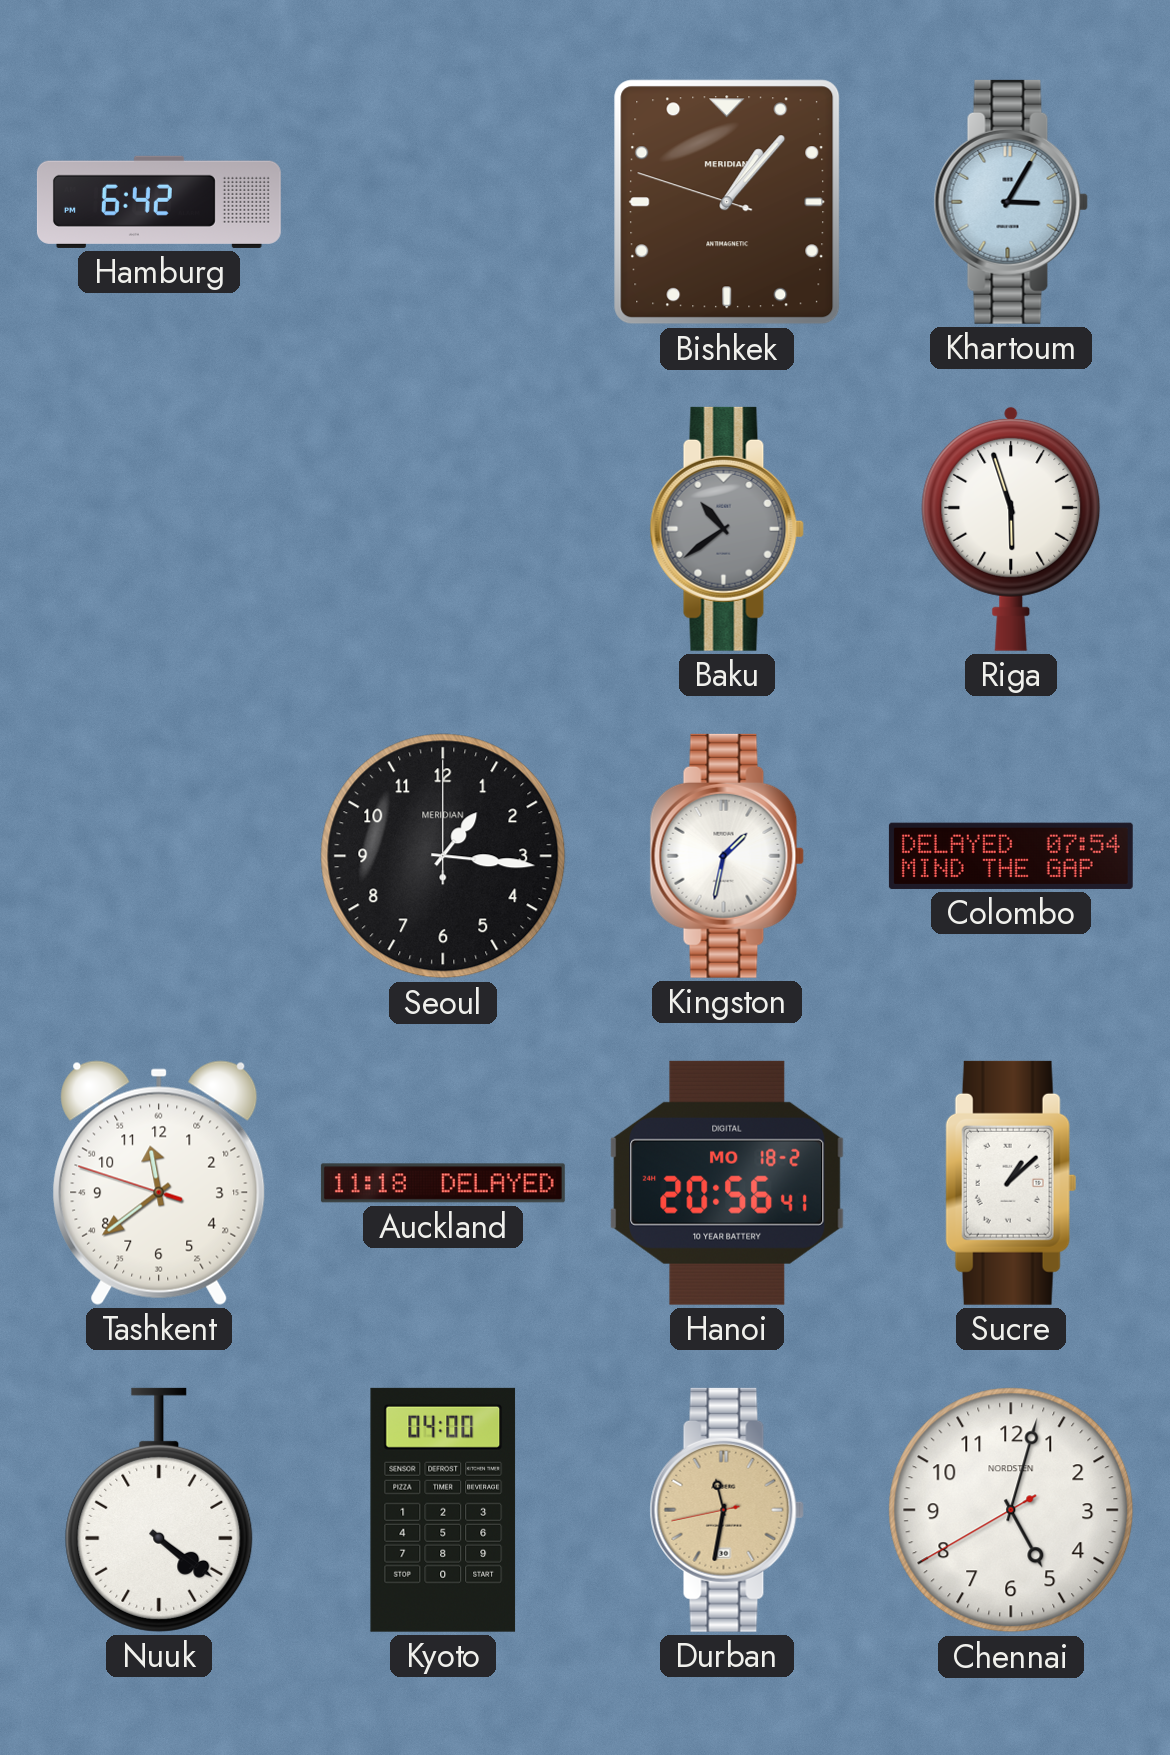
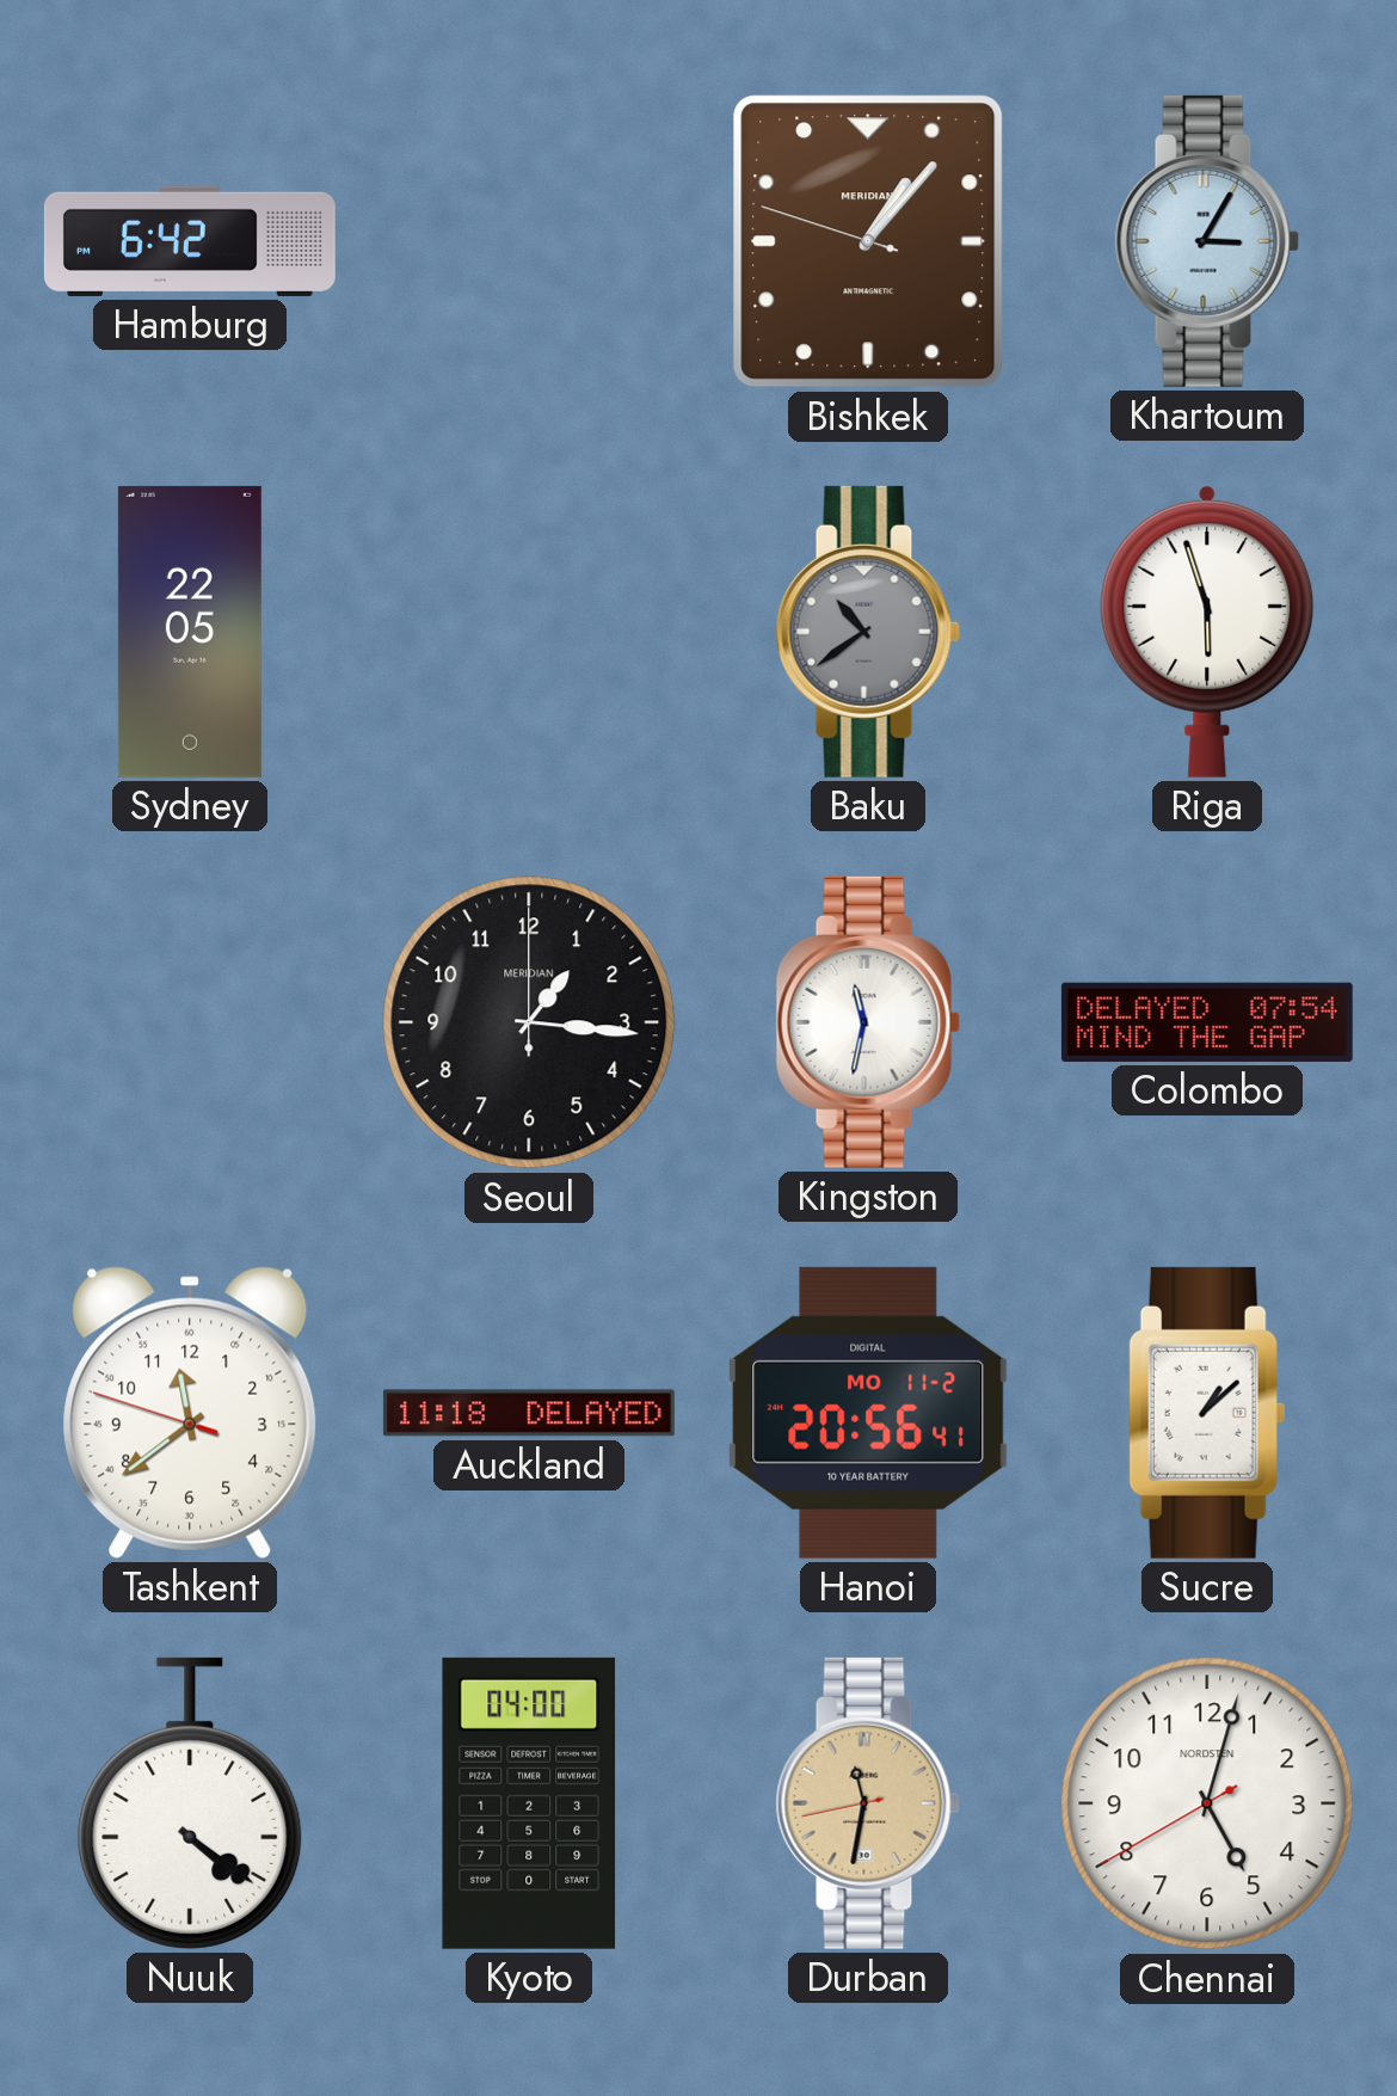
Sydney: none -> 22:05
Kingston: 1:32 -> 11:32
Hanoi date: MO 18-2 -> MO 11-2
